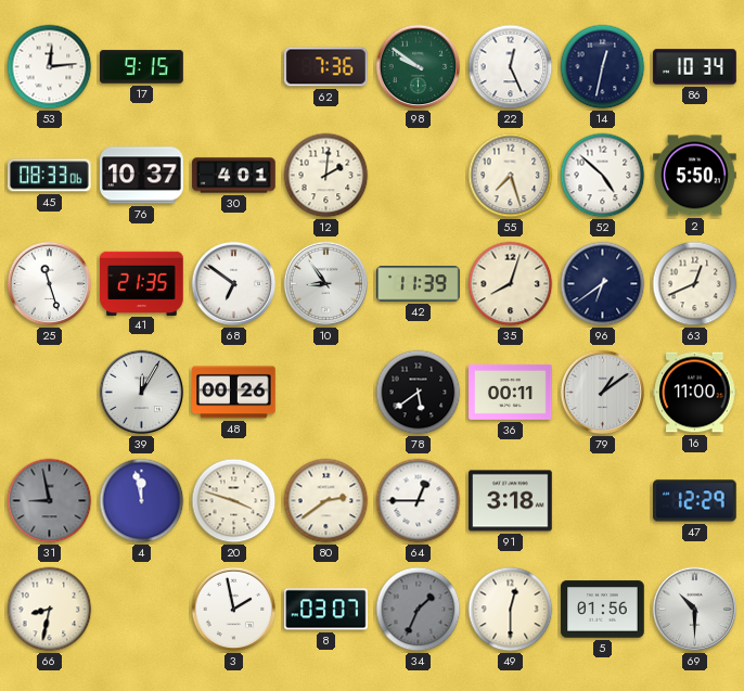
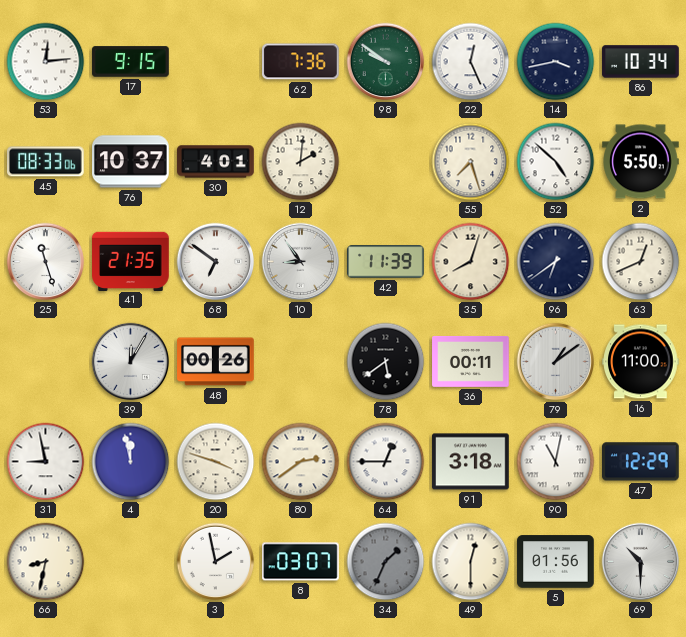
14: 12:32 -> 3:43
31 dial: grey -> white
90: none -> 11:02
